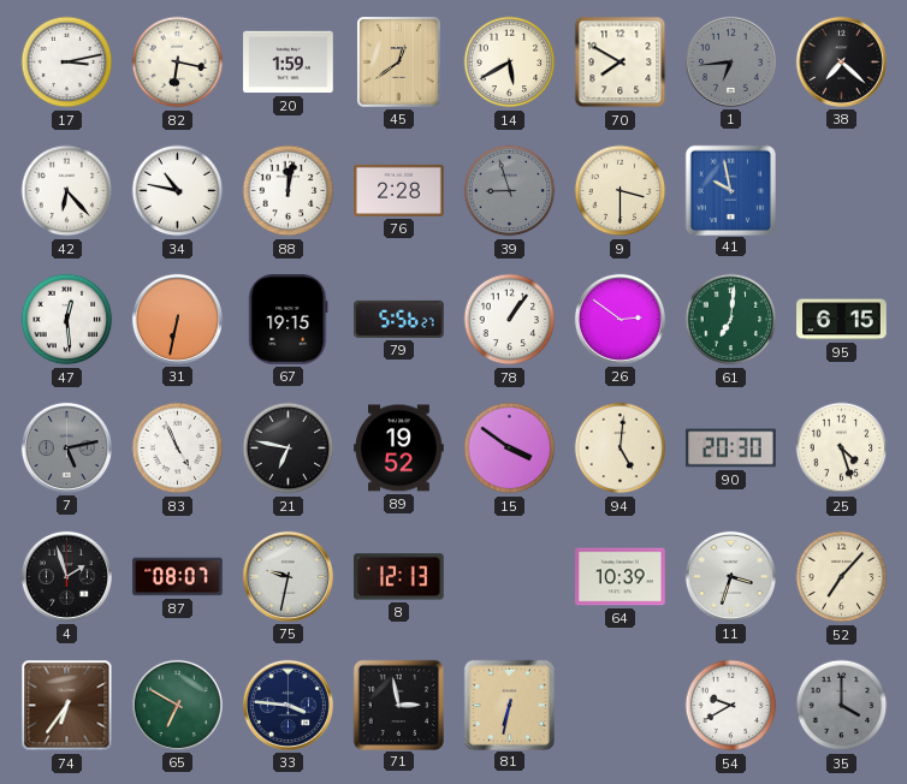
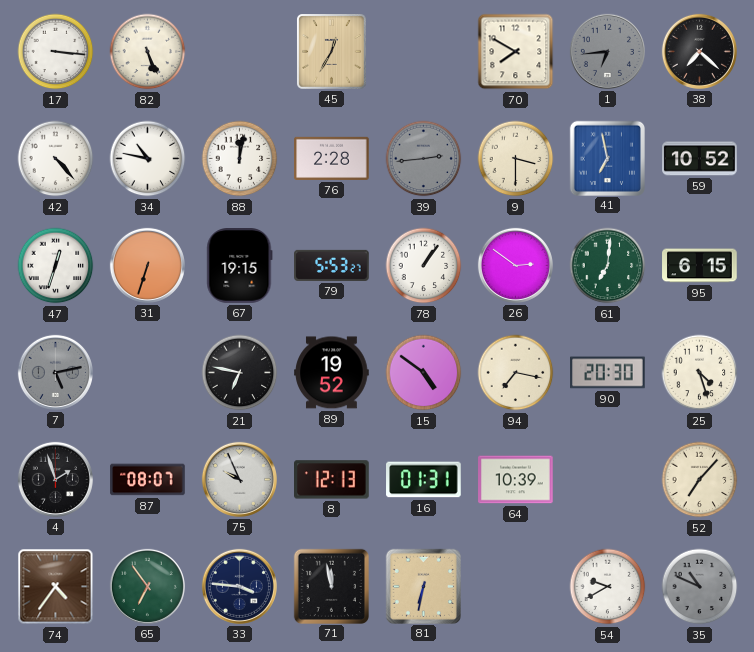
17: 3:13 -> 3:16
82: 6:17 -> 5:26
20: 1:59 -> none
45: 12:39 -> 12:35
14: 5:40 -> none
42: 6:23 -> 4:23
39: 8:57 -> 2:44
41: 9:58 -> 6:58
59: none -> 10:52
47: 12:29 -> 12:33
31: 6:32 -> 6:33
79: 5:56 -> 5:53
83: 4:56 -> none
15: 3:51 -> 4:51
94: 5:01 -> 7:17
75: 9:32 -> 9:56
16: none -> 01:31
11: 3:33 -> none
74: 6:36 -> 4:36
65: 6:50 -> 6:54
71: 2:58 -> 11:58
35: 4:00 -> 10:49
